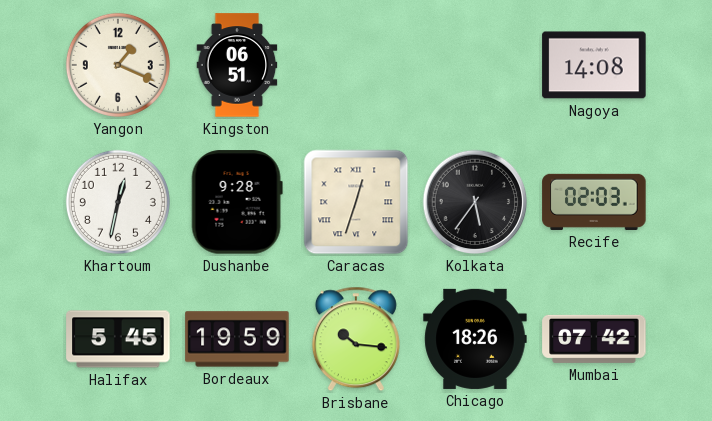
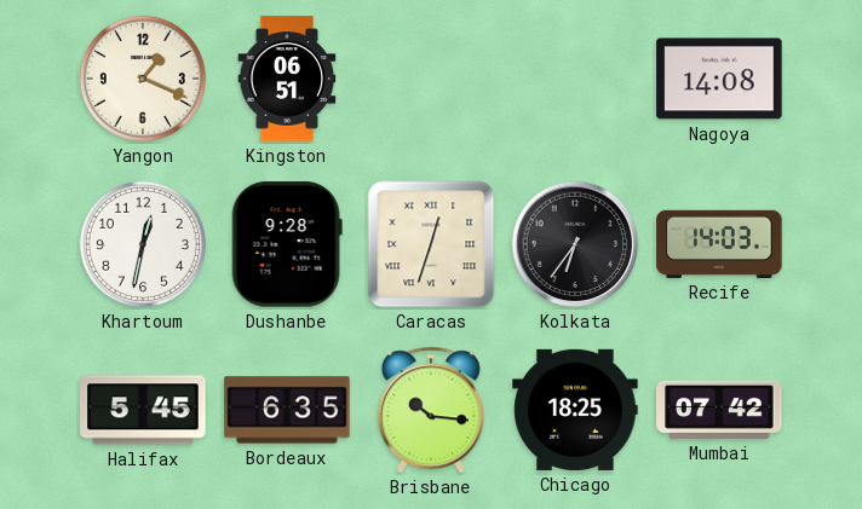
Kolkata: 5:36 -> 6:36
Recife: 02:03 -> 14:03
Bordeaux: 19:59 -> 6:35
Chicago: 18:26 -> 18:25
